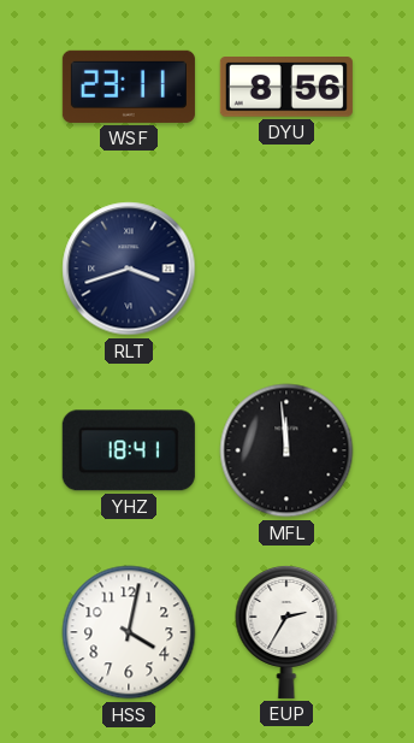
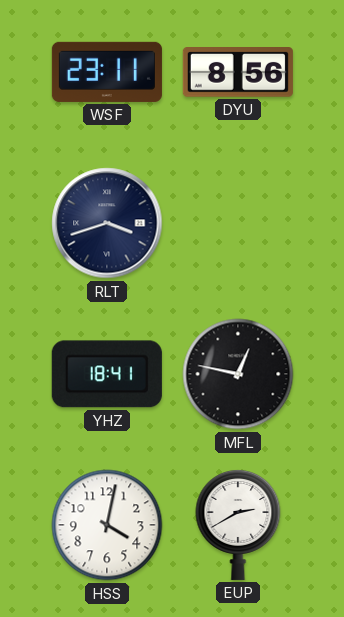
MFL: 11:59 -> 12:47
EUP: 2:35 -> 2:40
